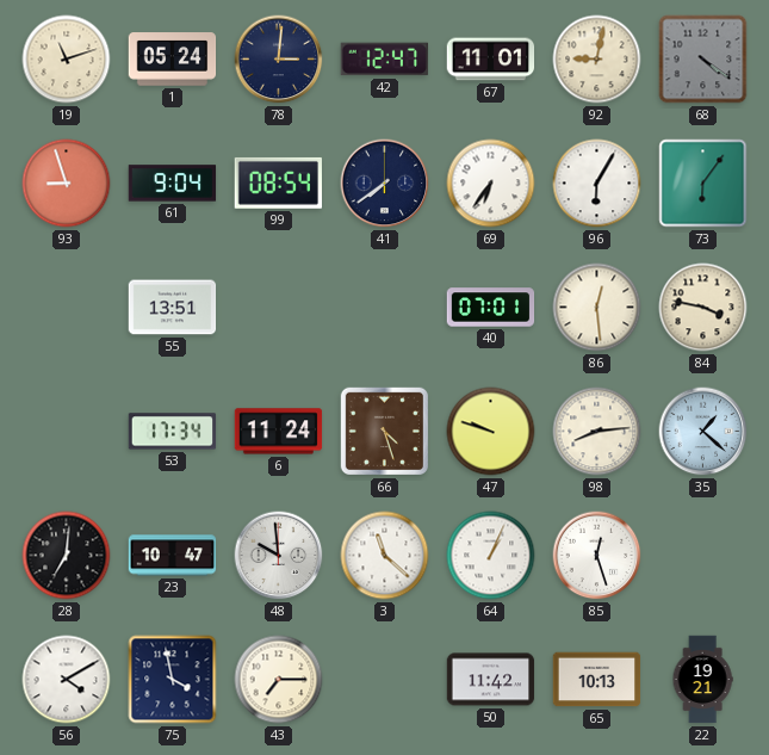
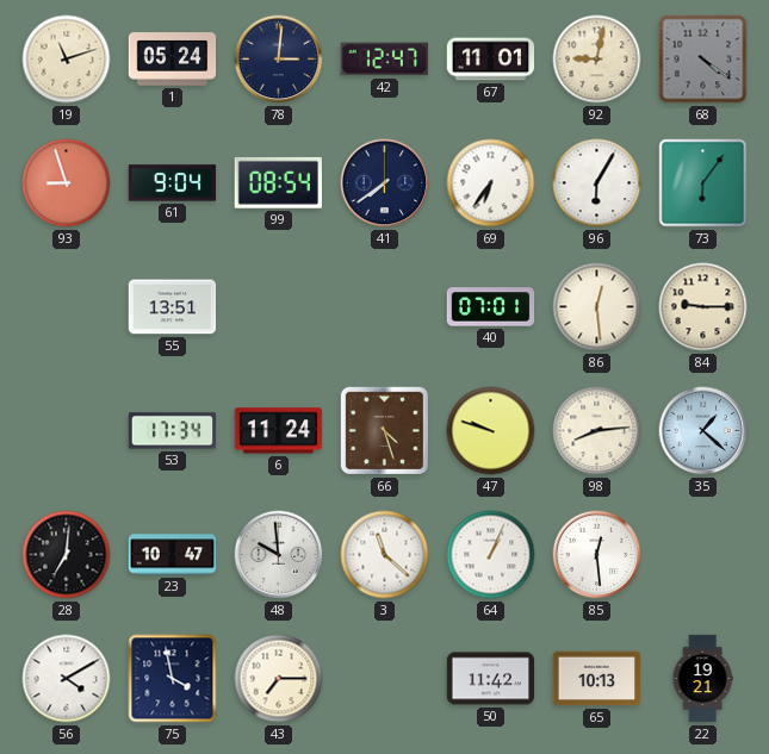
84: 3:47 -> 9:15
85: 12:27 -> 12:29
